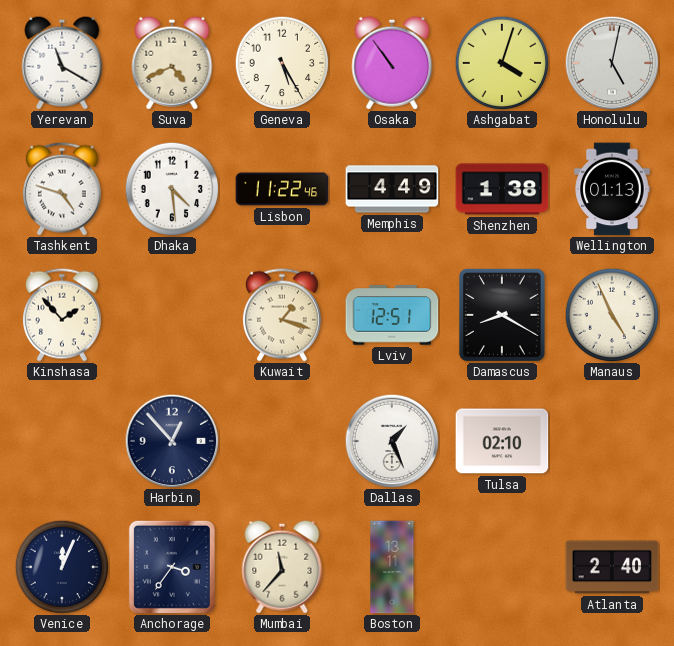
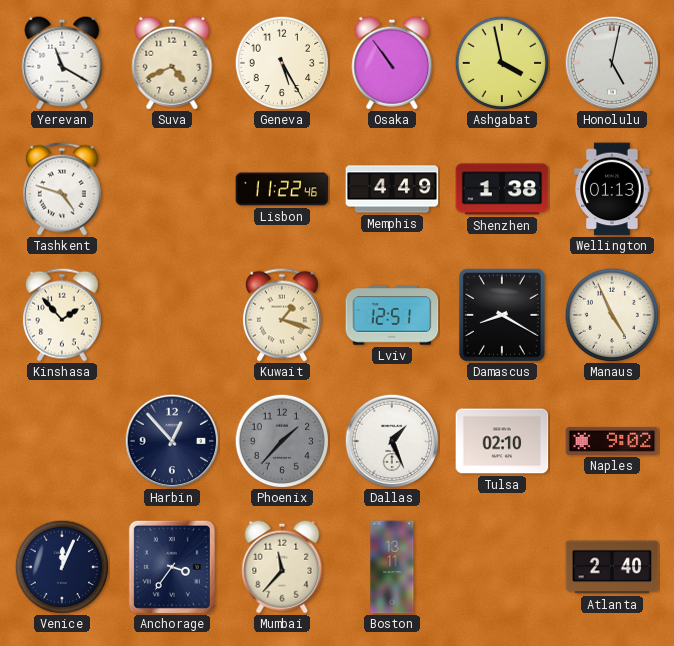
Ashgabat: 4:03 -> 3:58
Dhaka: 4:29 -> none
Phoenix: none -> 1:37
Naples: none -> 9:02
